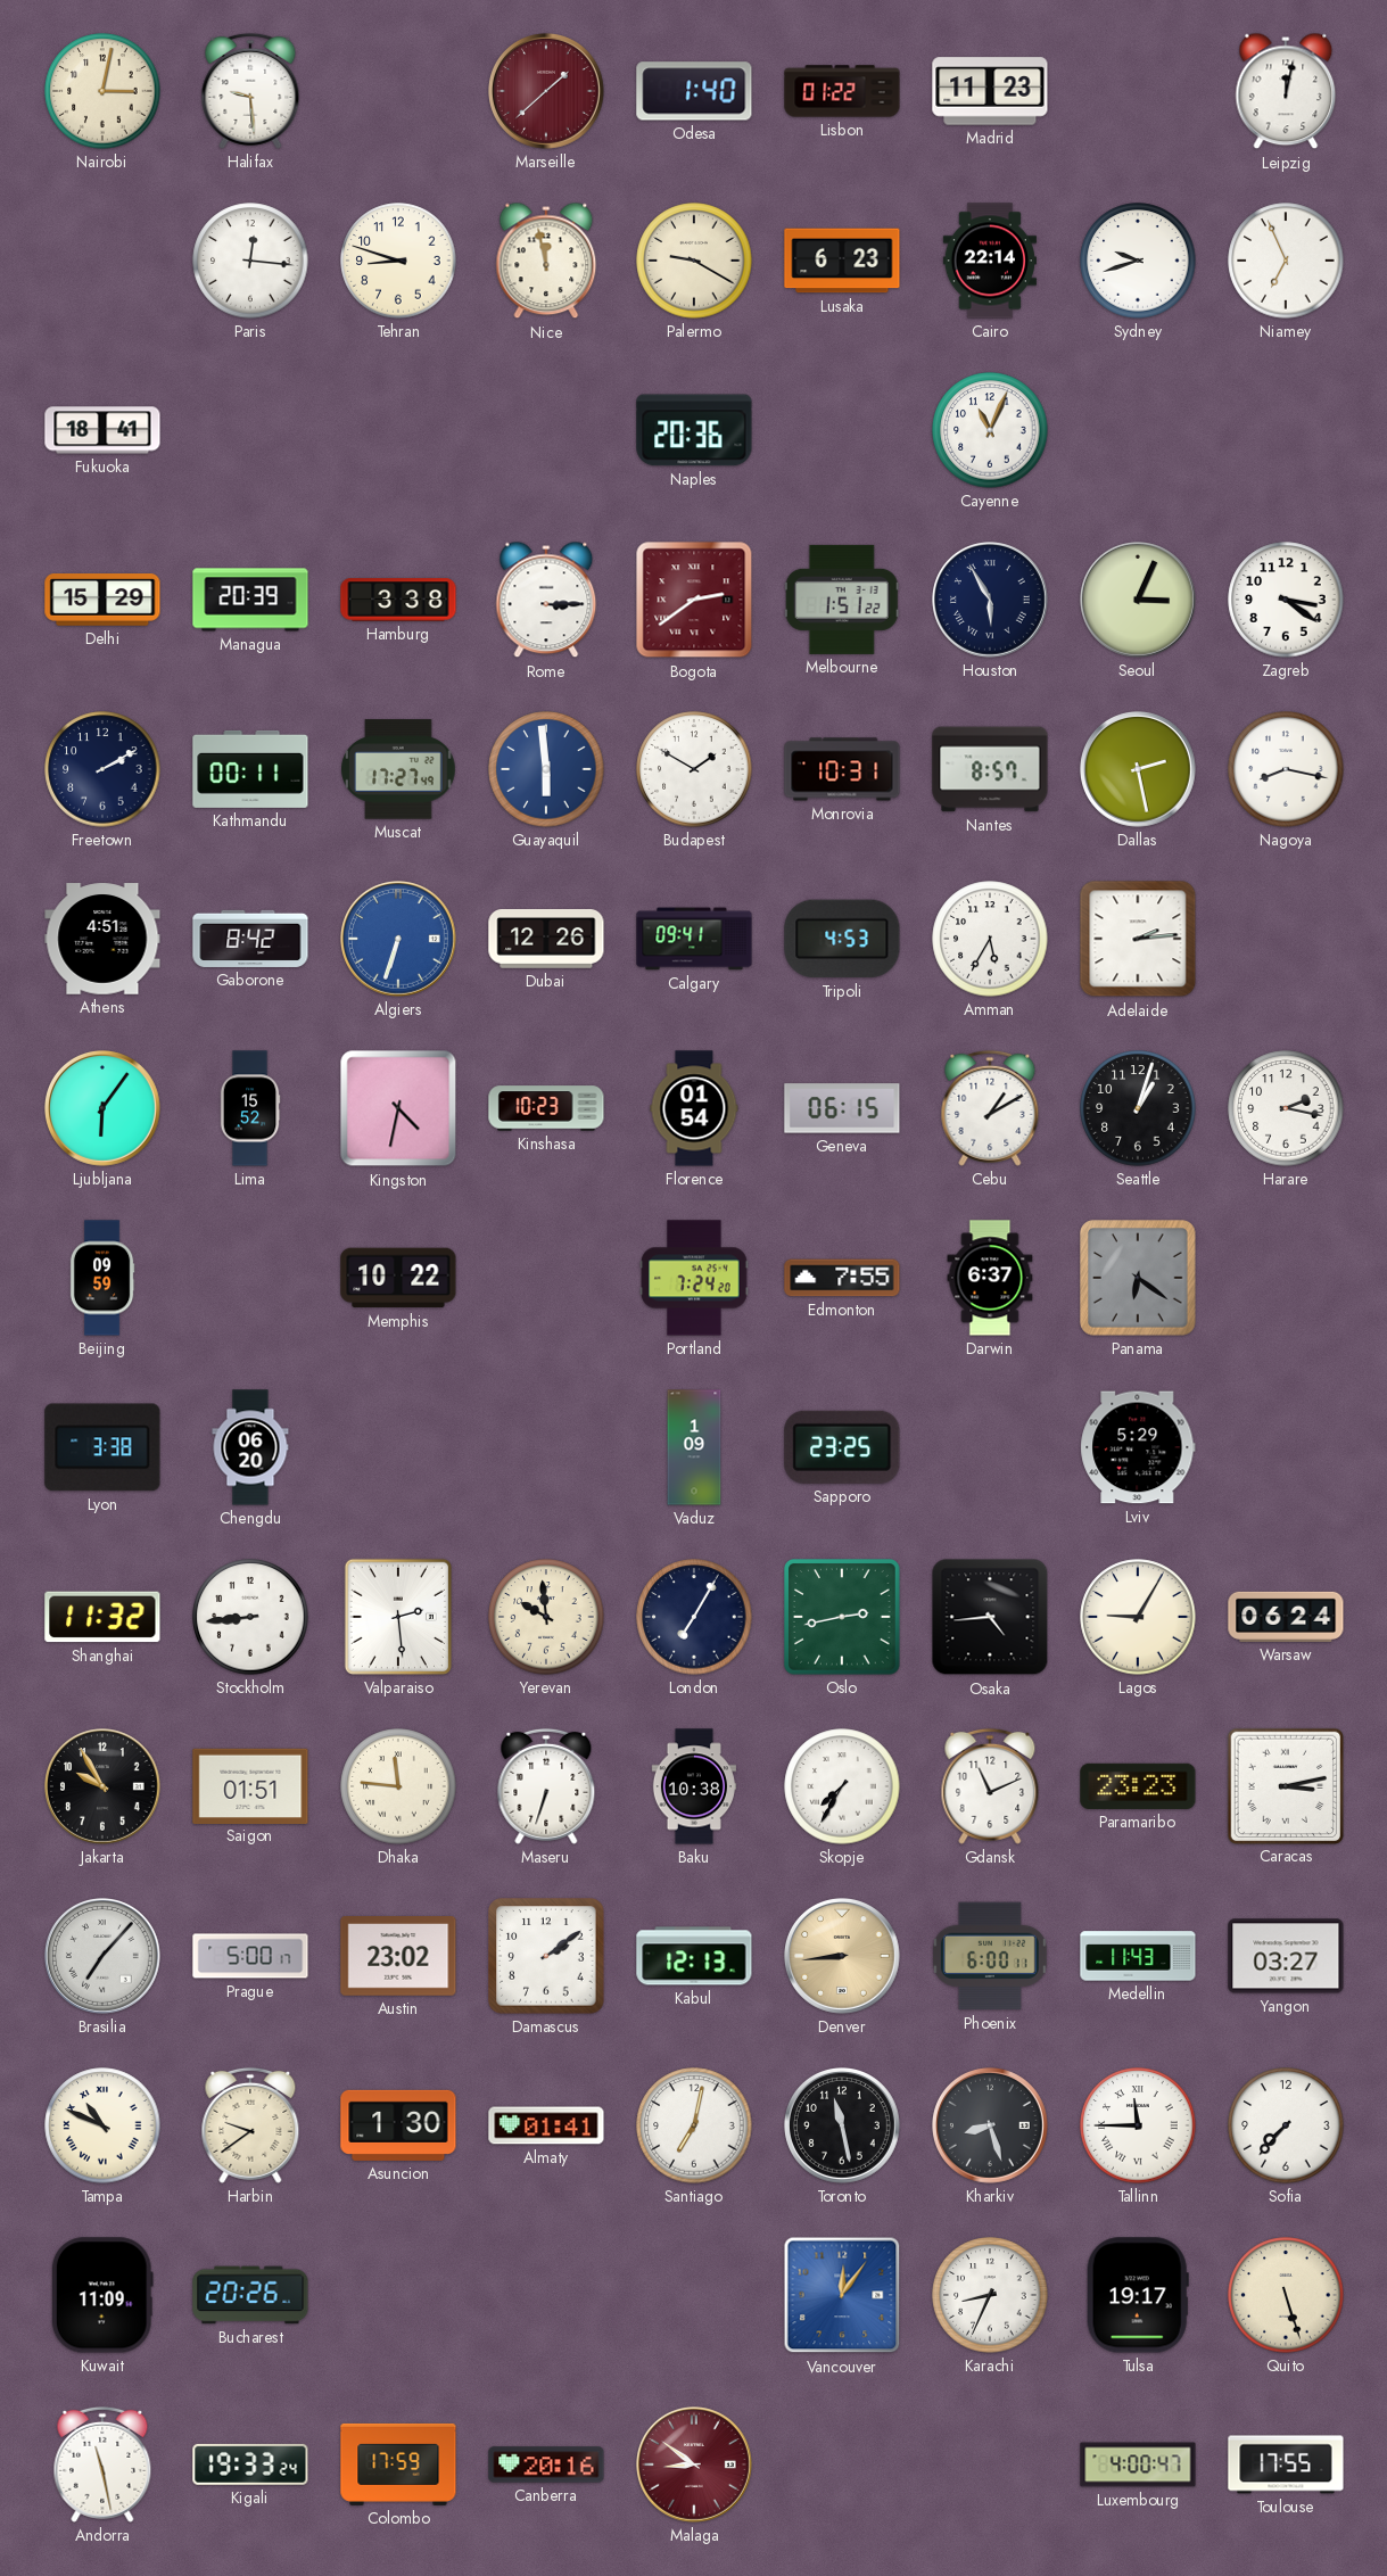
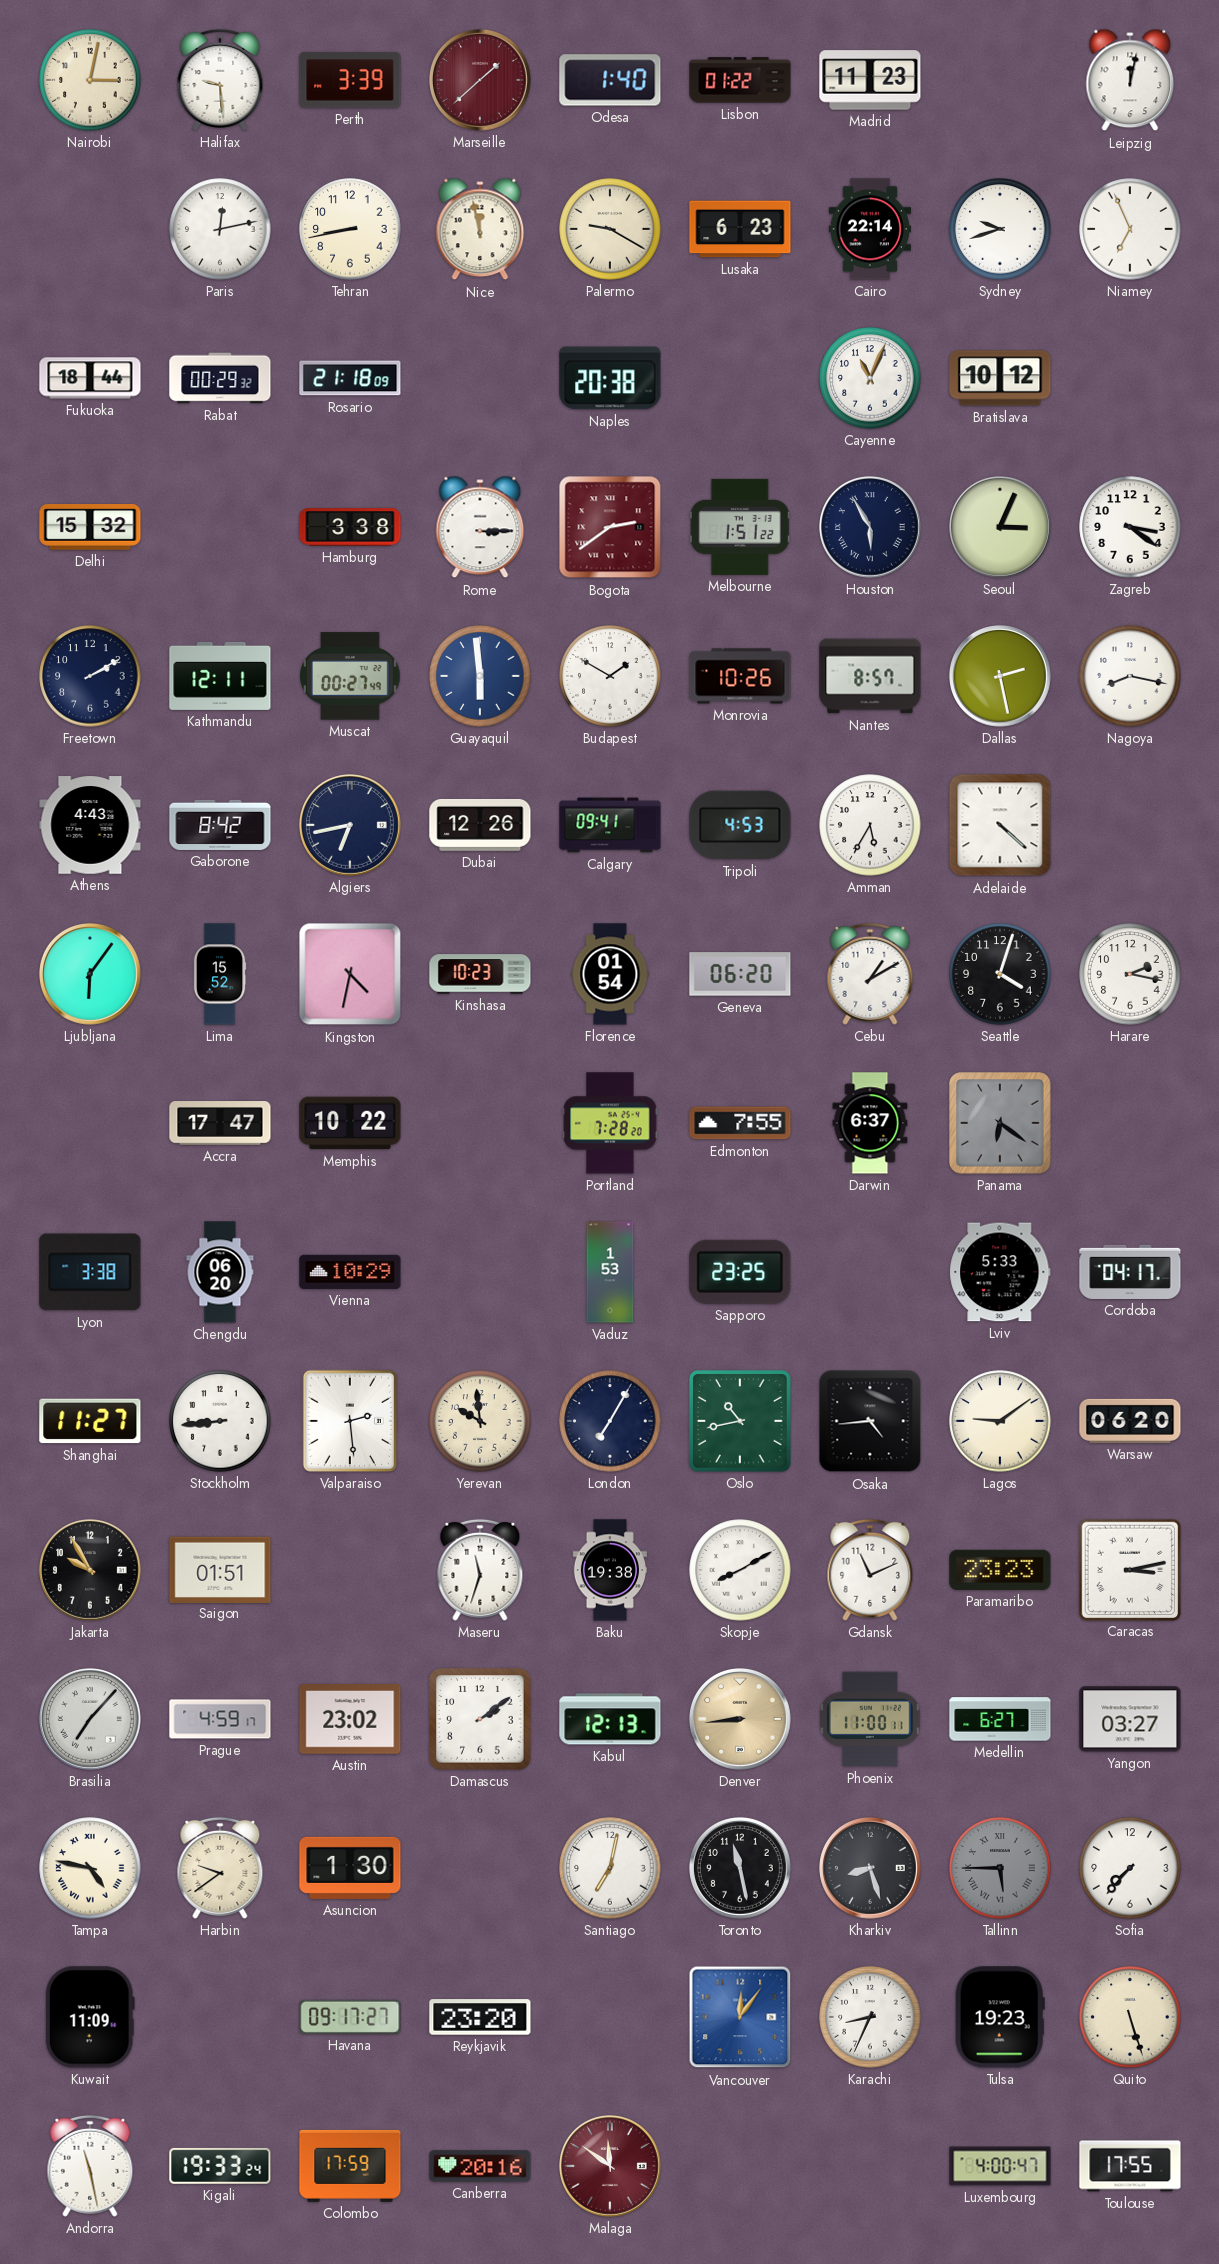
Perth: none -> 3:39
Paris: 12:16 -> 12:13
Tehran: 8:48 -> 8:43
Fukuoka: 18:41 -> 18:44
Rabat: none -> 00:29
Rosario: none -> 21:18
Naples: 20:36 -> 20:38
Bratislava: none -> 10:12
Delhi: 15:29 -> 15:32
Managua: 20:39 -> none
Kathmandu: 00:11 -> 12:11
Muscat: 17:27 -> 00:27
Monrovia: 10:31 -> 10:26
Athens: 4:51 -> 4:43
Algiers: 6:33 -> 6:43
Algiers dial: blue -> navy
Adelaide: 2:14 -> 4:22
Geneva: 06:15 -> 06:20
Seattle: 1:03 -> 4:03
Beijing: 09:59 -> none
Accra: none -> 17:47
Portland: 7:24 -> 7:28
Vienna: none -> 10:29
Vaduz: 1:09 -> 1:53
Lviv: 5:29 -> 5:33
Cordoba: none -> 04:17
Shanghai: 11:32 -> 11:27
Oslo: 2:43 -> 10:43
Lagos: 9:05 -> 9:09
Warsaw: 06:24 -> 06:20
Dhaka: 11:46 -> none
Maseru: 6:33 -> 11:33
Baku: 10:38 -> 19:38
Skopje: 7:35 -> 8:10
Prague: 5:00 -> 4:59
Phoenix: 6:00 -> 11:00
Medellin: 11:43 -> 6:27
Tampa: 10:49 -> 4:47
Almaty: 01:41 -> none
Tallinn: 11:45 -> 5:45
Tallinn dial: white -> grey
Bucharest: 20:26 -> none
Havana: none -> 09:17
Reykjavik: none -> 23:20
Tulsa: 19:17 -> 19:23
Malaga: 8:51 -> 11:51
